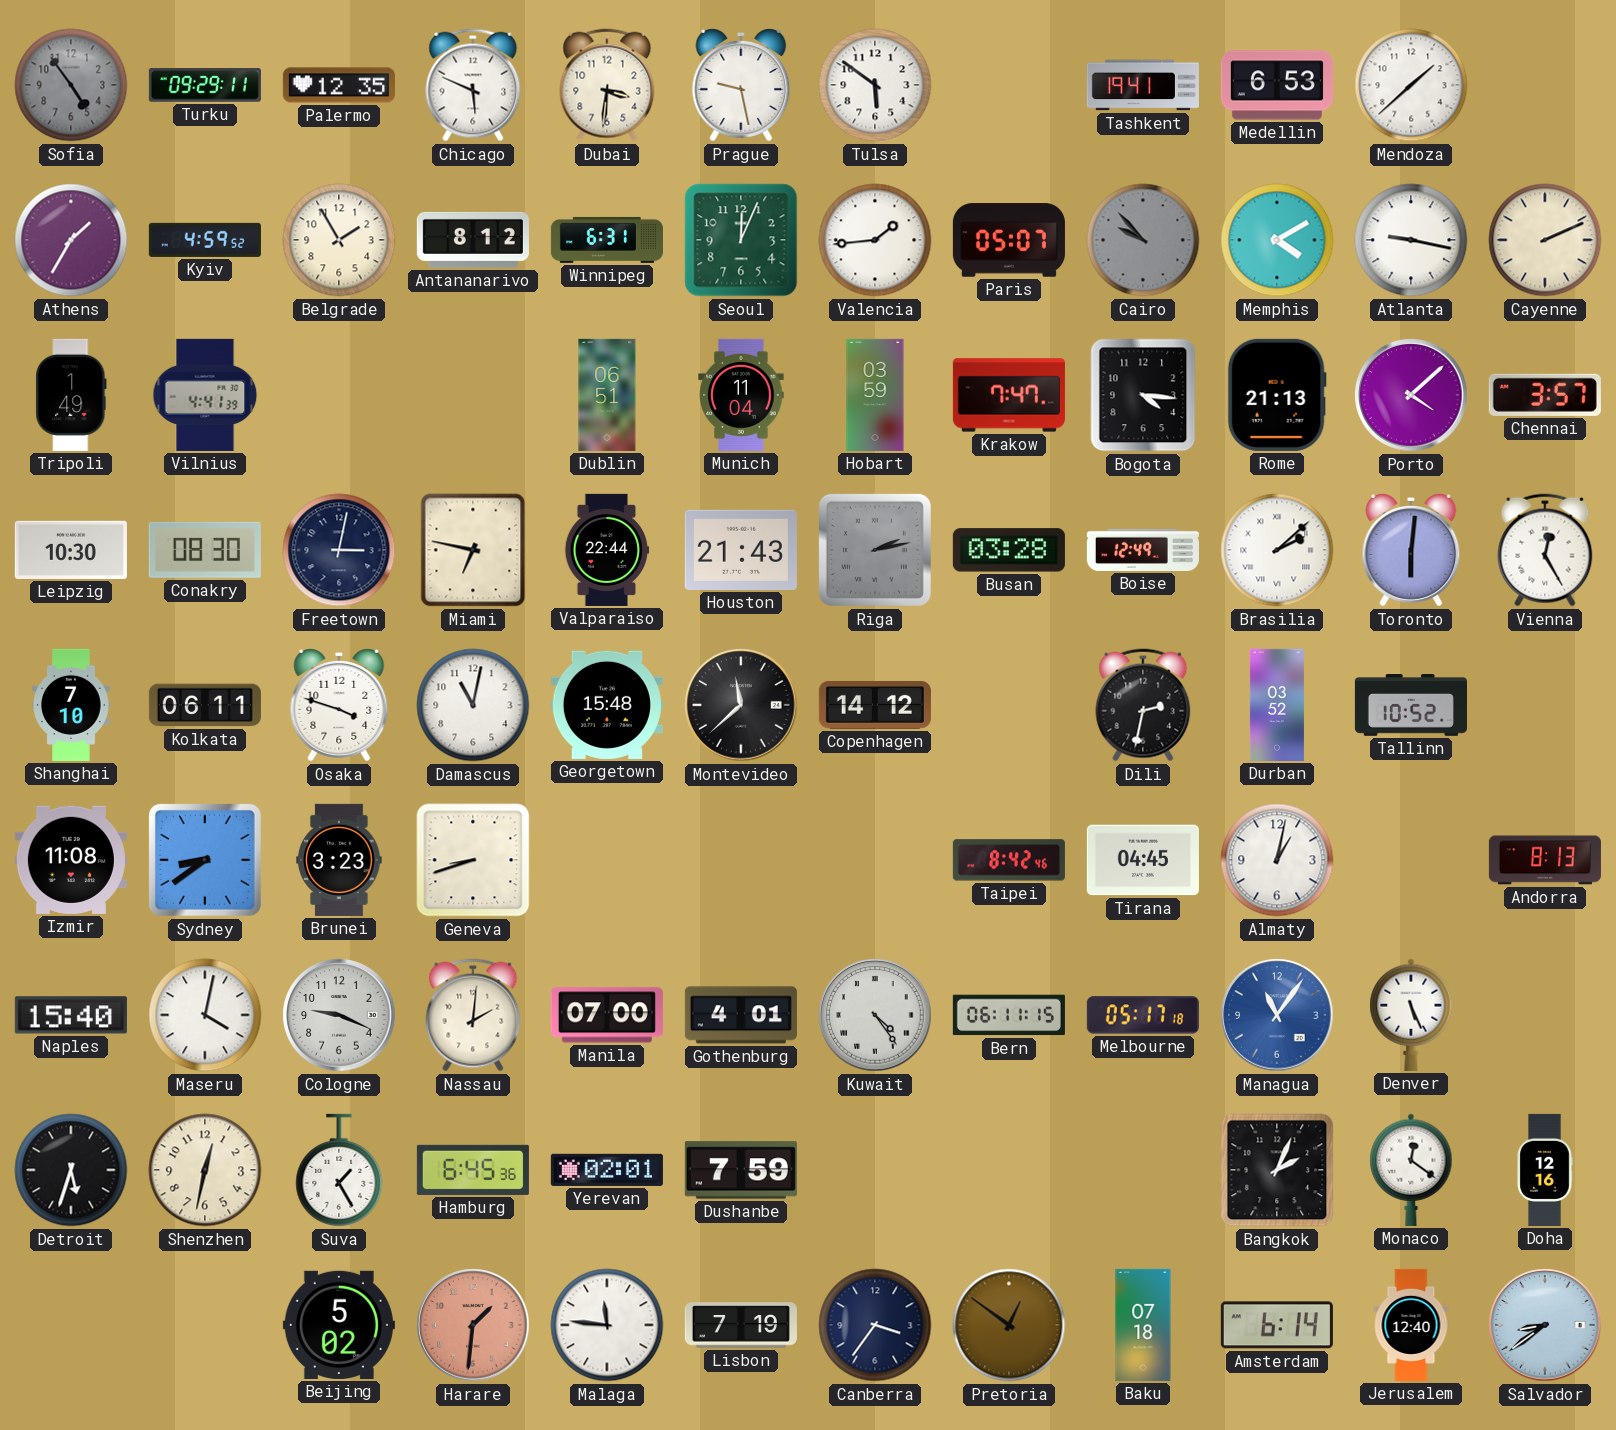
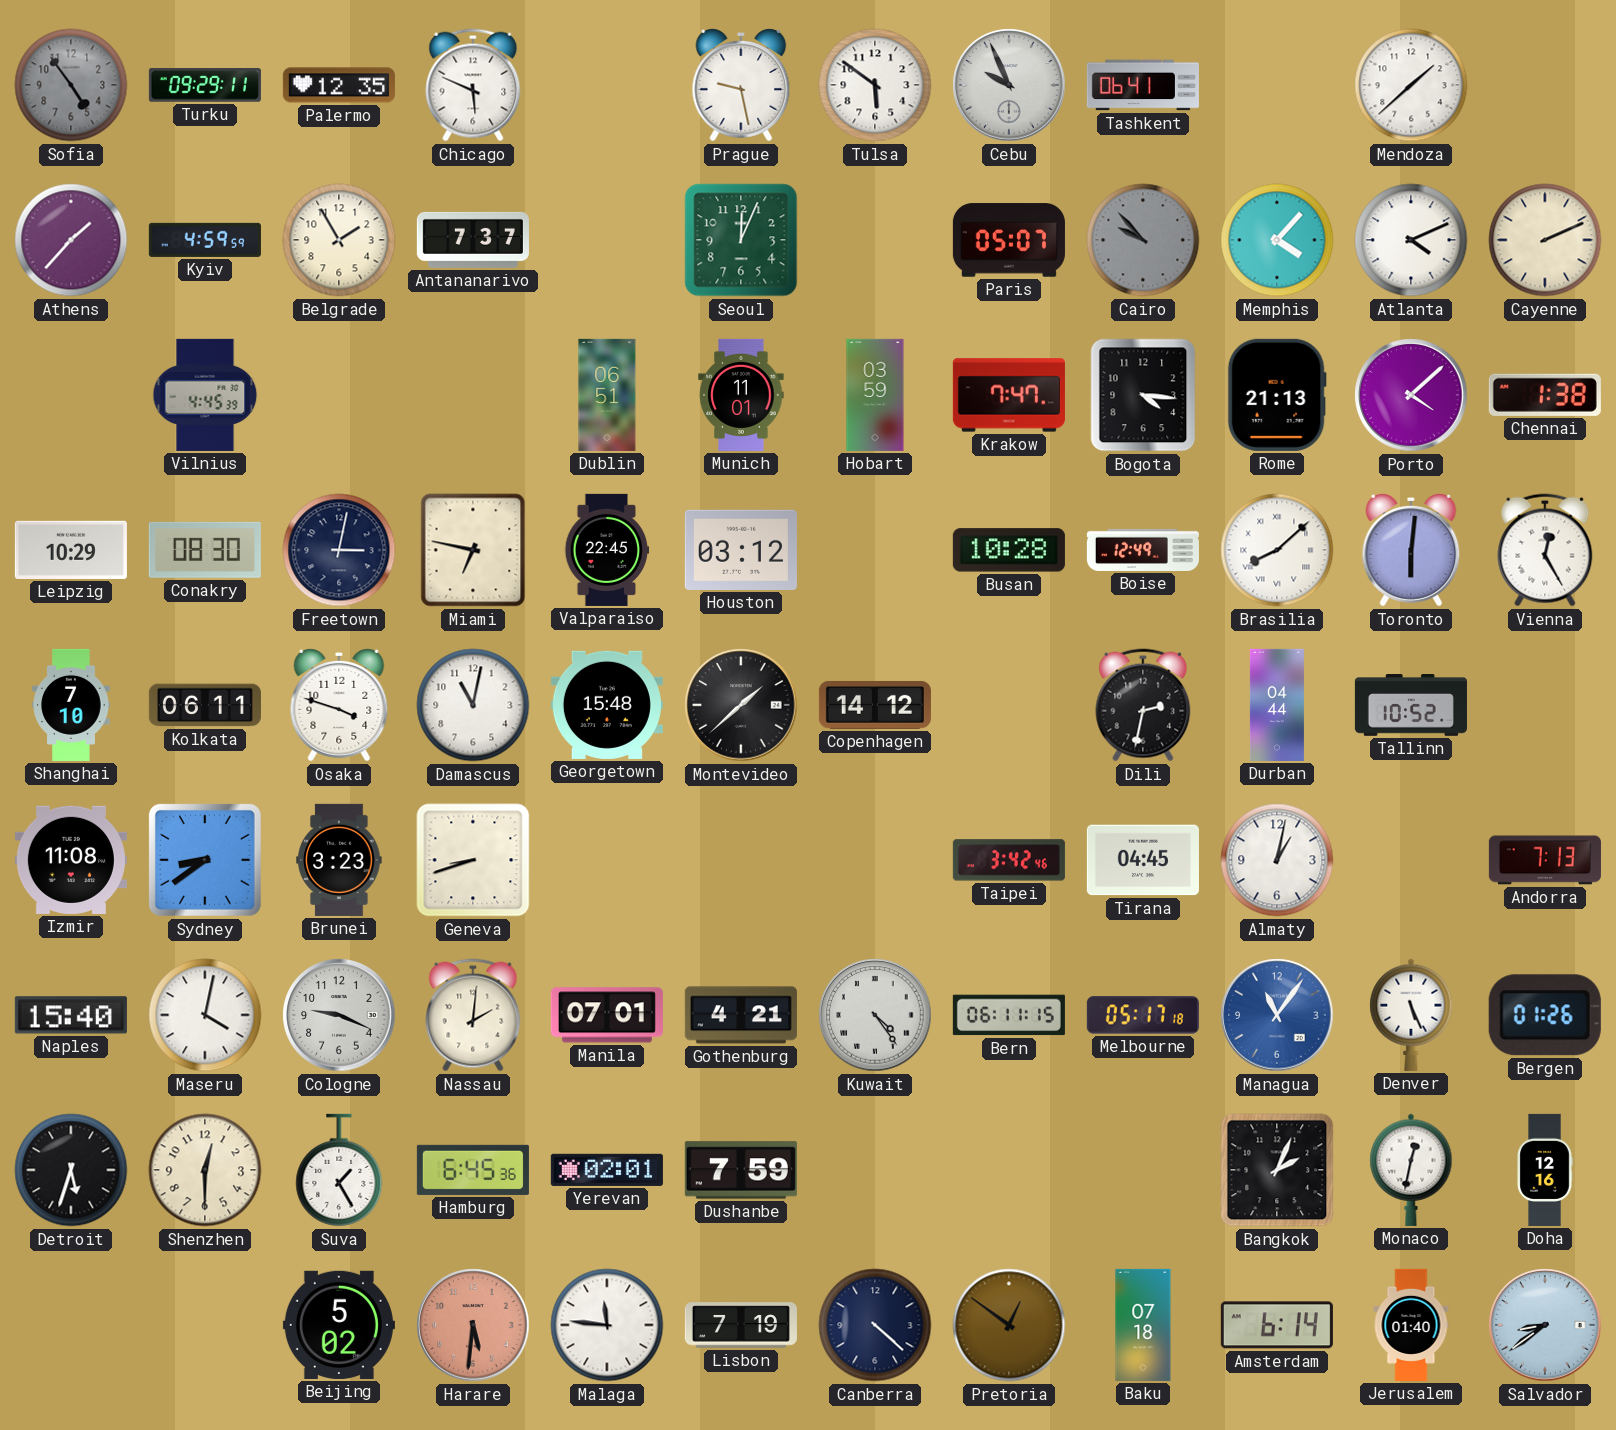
Dubai: 3:31 -> none
Cebu: none -> 9:56
Tashkent: 19:41 -> 06:41
Medellin: 6:53 -> none
Athens: 1:35 -> 1:37
Kyiv: 4:59:52 -> 4:59:59
Antananarivo: 8:12 -> 7:37
Winnipeg: 6:31 -> none
Valencia: 1:44 -> none
Memphis: 4:10 -> 4:07
Atlanta: 9:17 -> 4:11
Tripoli: 1:49 -> none
Vilnius: 4:41 -> 4:45
Munich: 11:04 -> 11:01
Chennai: 3:57 -> 1:38
Leipzig: 10:30 -> 10:29
Valparaiso: 22:44 -> 22:45
Houston: 21:43 -> 03:12
Riga: 2:13 -> none
Busan: 03:28 -> 10:28
Brasilia: 2:08 -> 8:08
Montevideo: 11:38 -> 1:38
Durban: 03:52 -> 04:44
Taipei: 8:42 -> 3:42
Andorra: 8:13 -> 7:13
Manila: 07:00 -> 07:01
Gothenburg: 4:01 -> 4:21
Bergen: none -> 01:26
Shenzhen: 12:32 -> 12:30
Monaco: 12:21 -> 12:32
Harare: 1:31 -> 5:31
Canberra: 3:36 -> 4:22
Jerusalem: 12:40 -> 01:40
